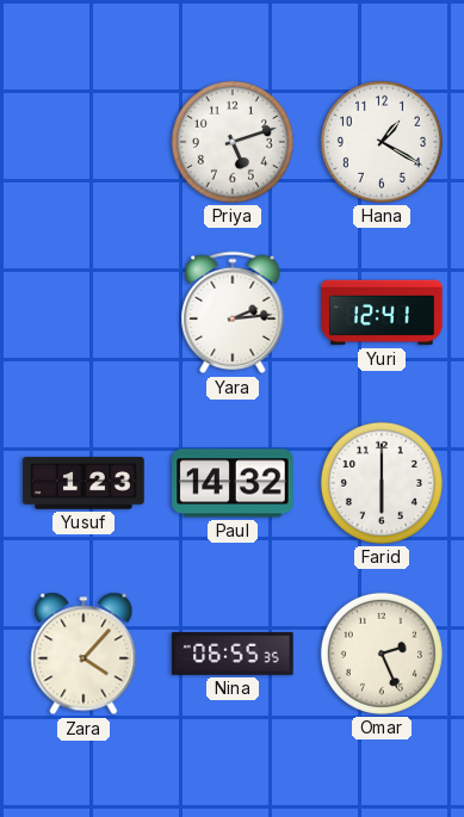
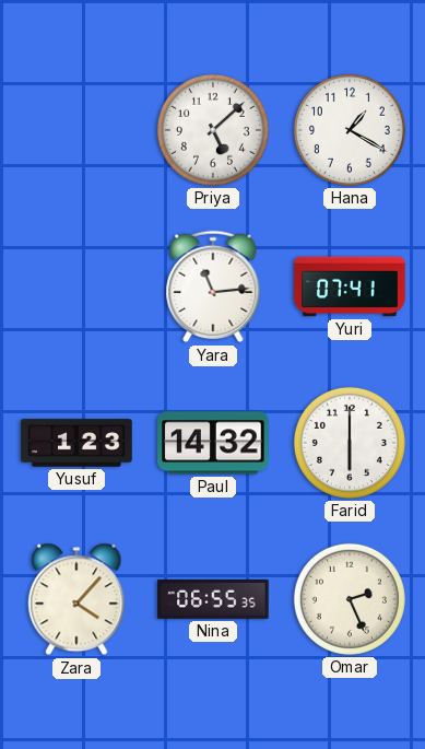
Priya: 5:12 -> 5:08
Yara: 2:14 -> 11:14
Yuri: 12:41 -> 07:41
